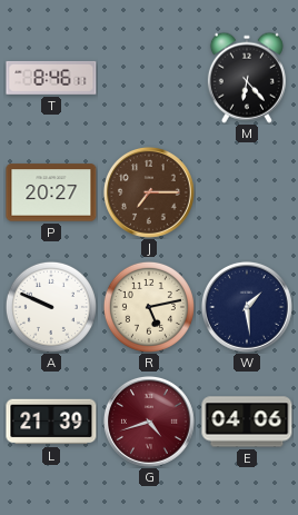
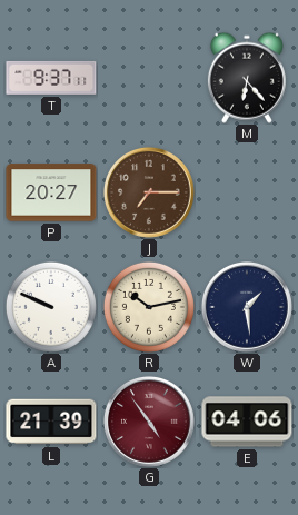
T: 8:46 -> 9:37
R: 5:13 -> 10:13
G: 4:42 -> 4:54
